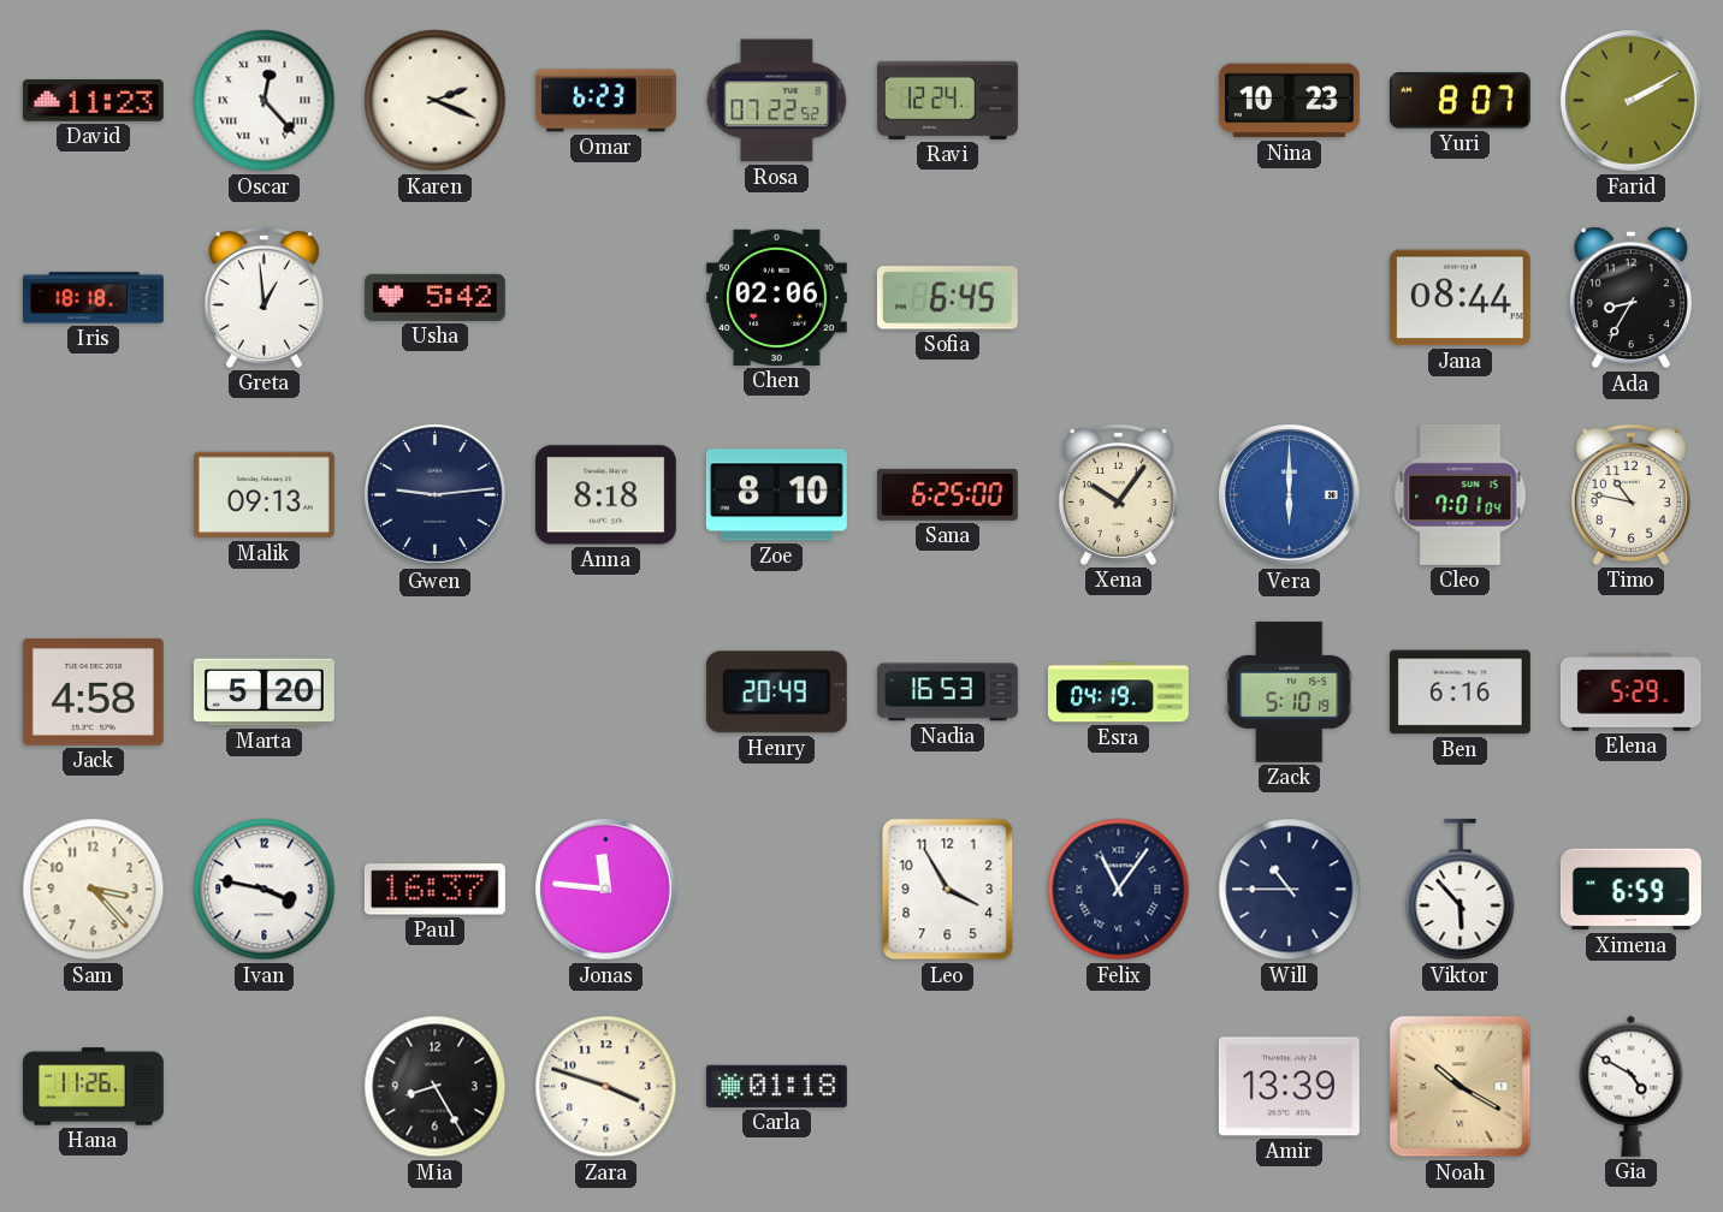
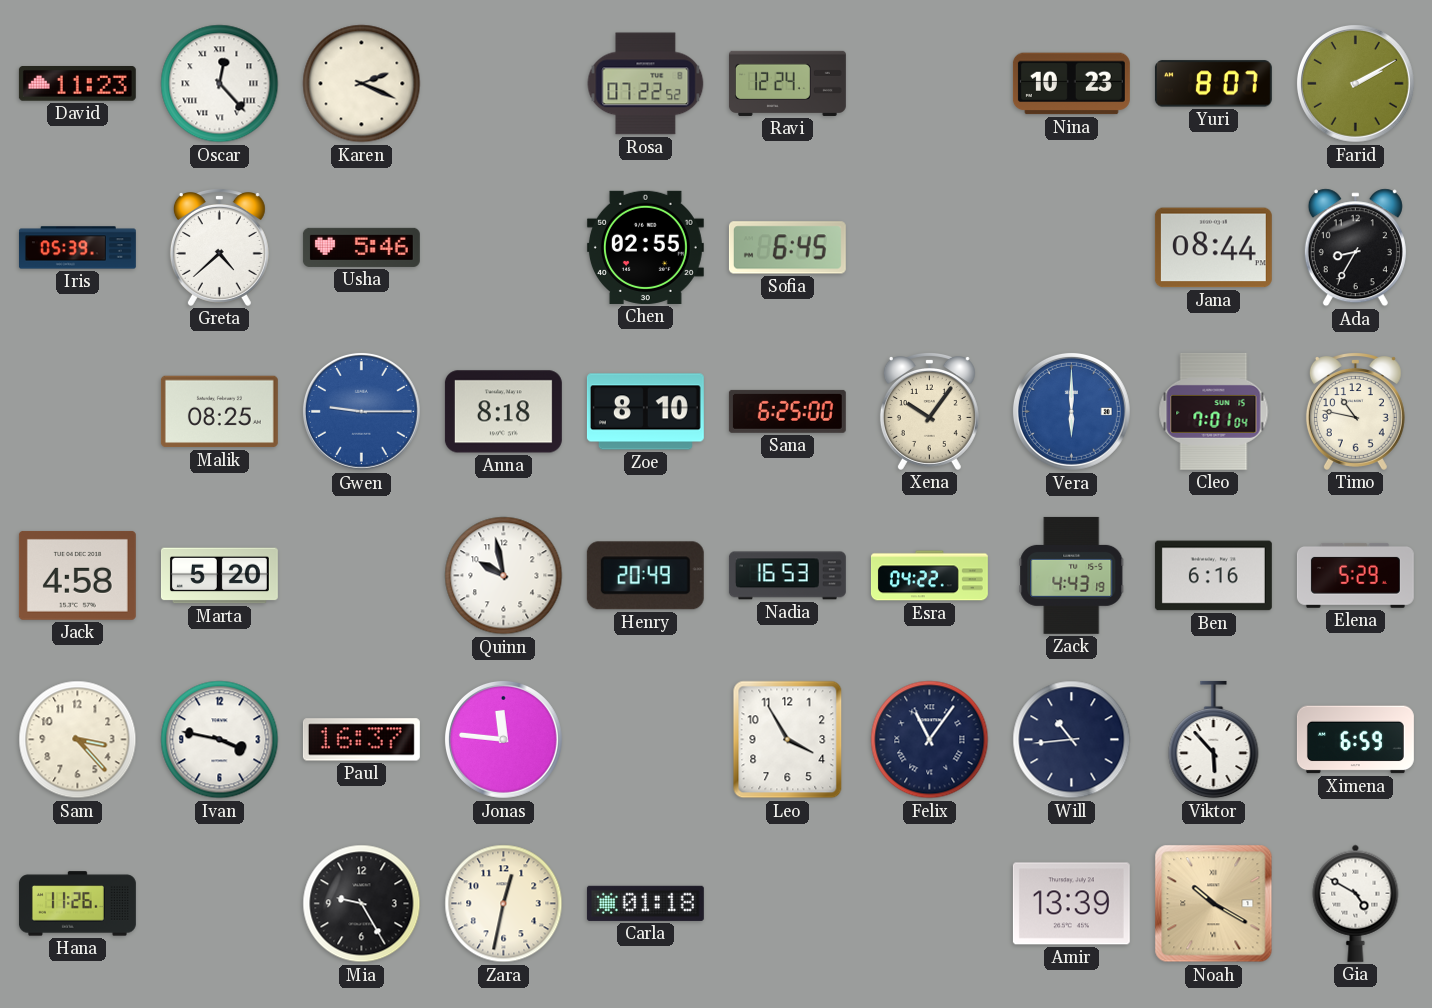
Omar: 6:23 -> none
Iris: 18:18 -> 05:39
Greta: 12:59 -> 4:38
Usha: 5:42 -> 5:46
Chen: 02:06 -> 02:55
Malik: 09:13 -> 08:25
Gwen: 9:14 -> 9:15
Gwen dial: navy -> blue
Quinn: none -> 9:58
Esra: 04:19 -> 04:22
Zack: 5:10 -> 4:43
Will: 10:45 -> 10:44
Mia: 8:25 -> 9:25
Zara: 3:48 -> 12:32
